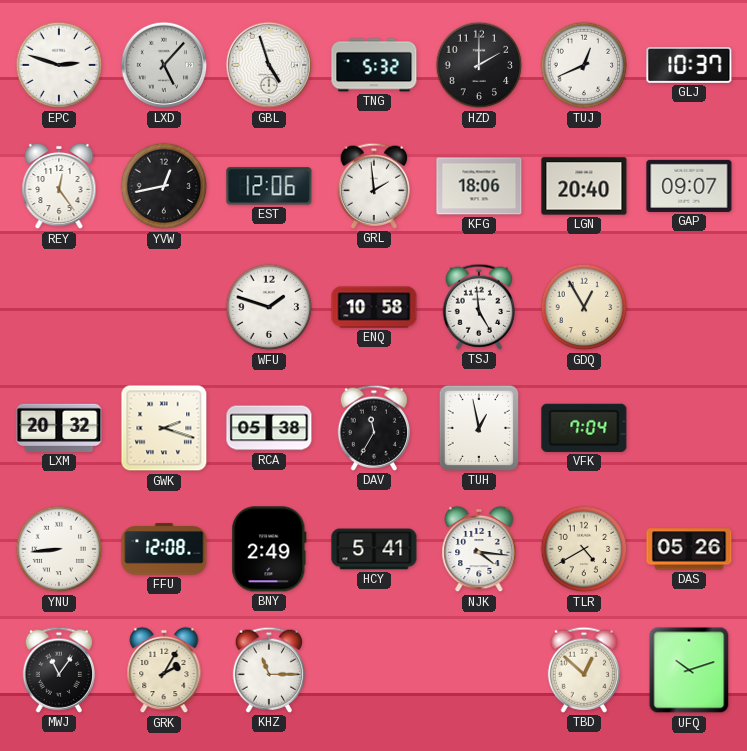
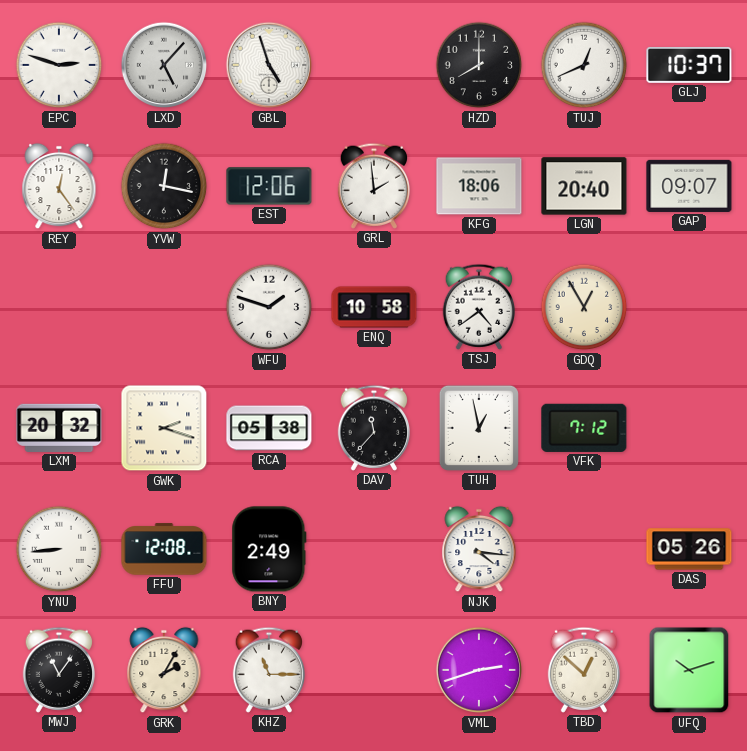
TNG: 5:32 -> none
HZD: 2:00 -> 8:00
YVW: 12:43 -> 12:17
TSJ: 4:59 -> 4:39
DAV: 11:35 -> 11:37
VFK: 7:04 -> 7:12
HCY: 5:41 -> none
TLR: 4:40 -> none
VML: none -> 2:42
